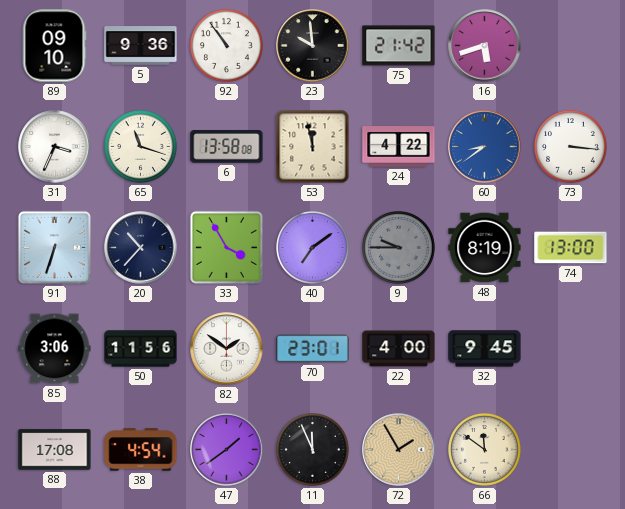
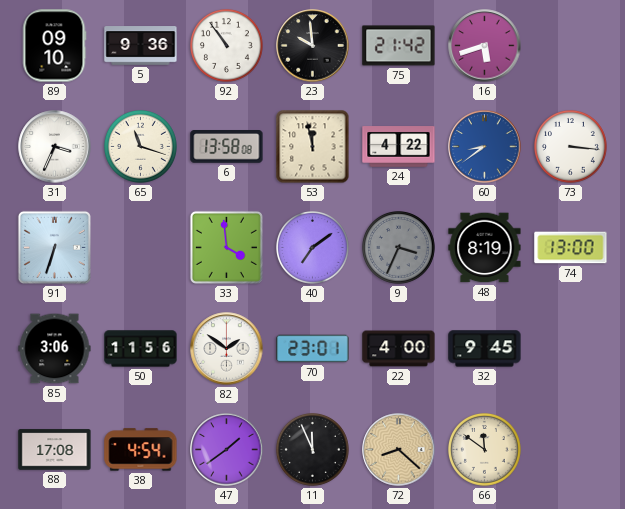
20: 10:37 -> none
33: 3:55 -> 3:59
9: 9:45 -> 3:34
72: 1:55 -> 8:22
